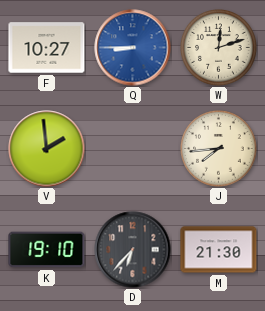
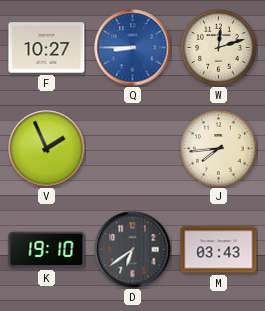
V: 1:59 -> 1:56
D: 6:37 -> 6:39
M: 21:30 -> 03:43
